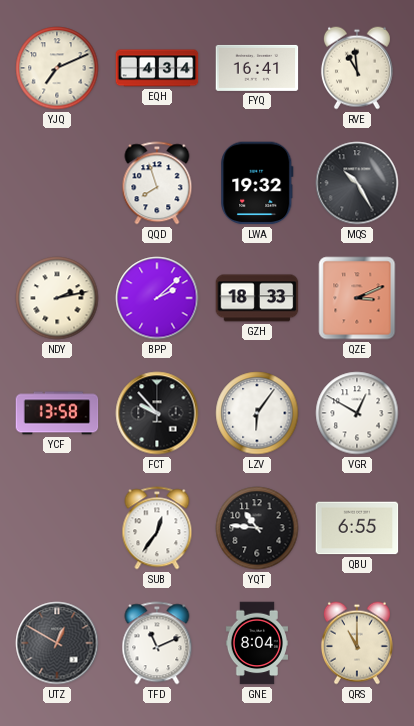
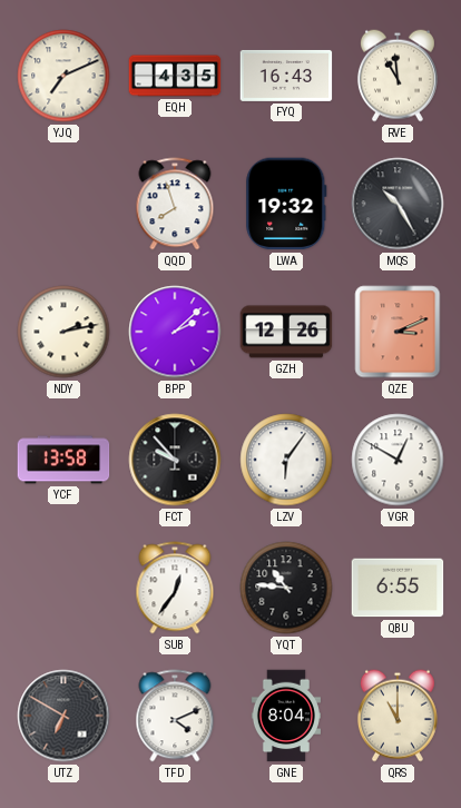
EQH: 4:34 -> 4:35
FYQ: 16:41 -> 16:43
GZH: 18:33 -> 12:26
UTZ: 12:50 -> 6:50
TFD: 11:11 -> 4:11
